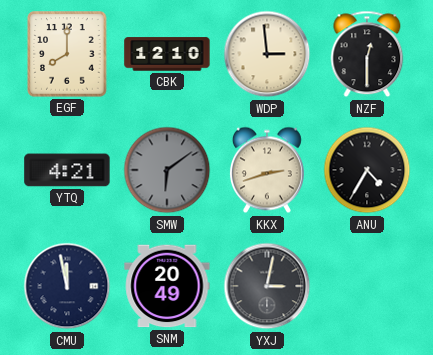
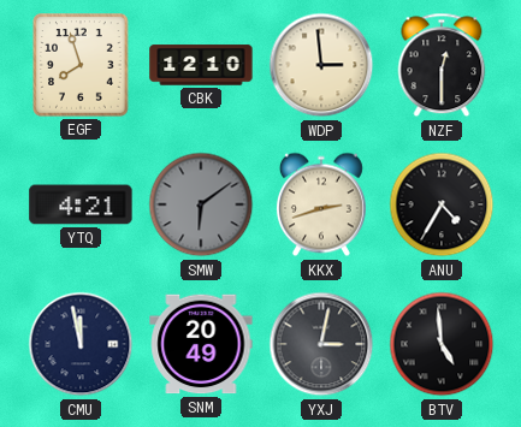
EGF: 8:00 -> 7:57
BTV: none -> 4:59
